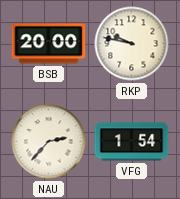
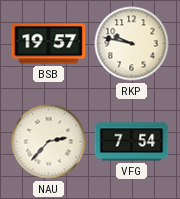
BSB: 20:00 -> 19:57
VFG: 1:54 -> 7:54
